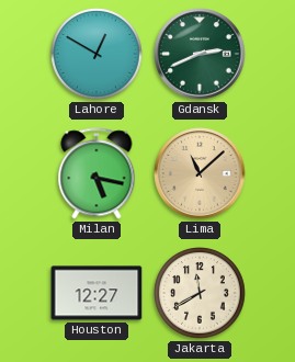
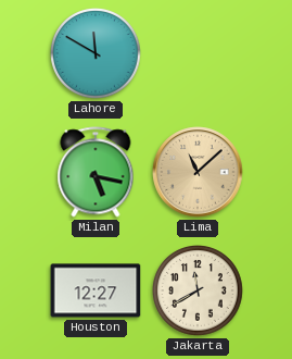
Lahore: 12:50 -> 11:50
Gdansk: 2:41 -> none
